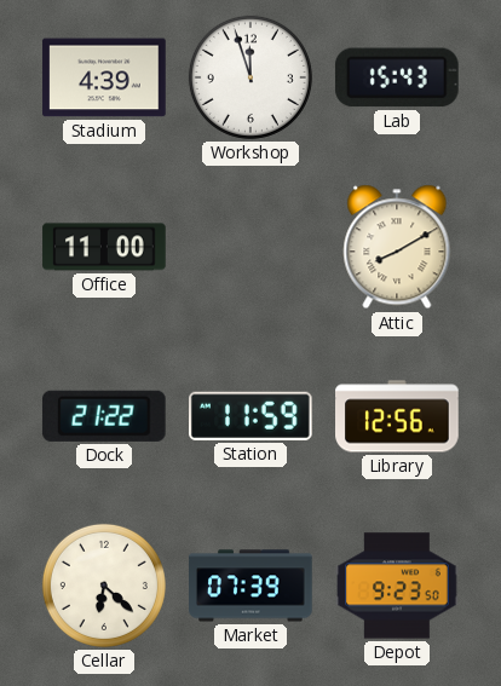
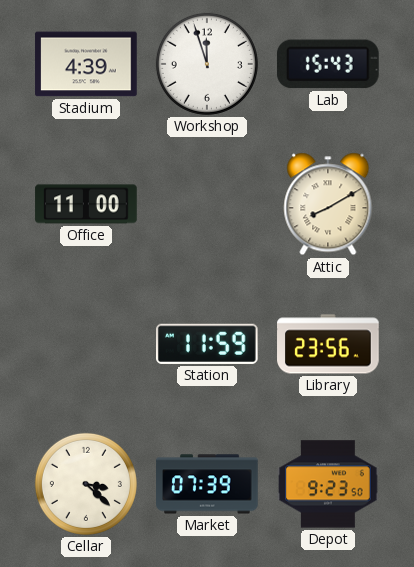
Dock: 21:22 -> none
Library: 12:56 -> 23:56
Cellar: 6:22 -> 3:22
